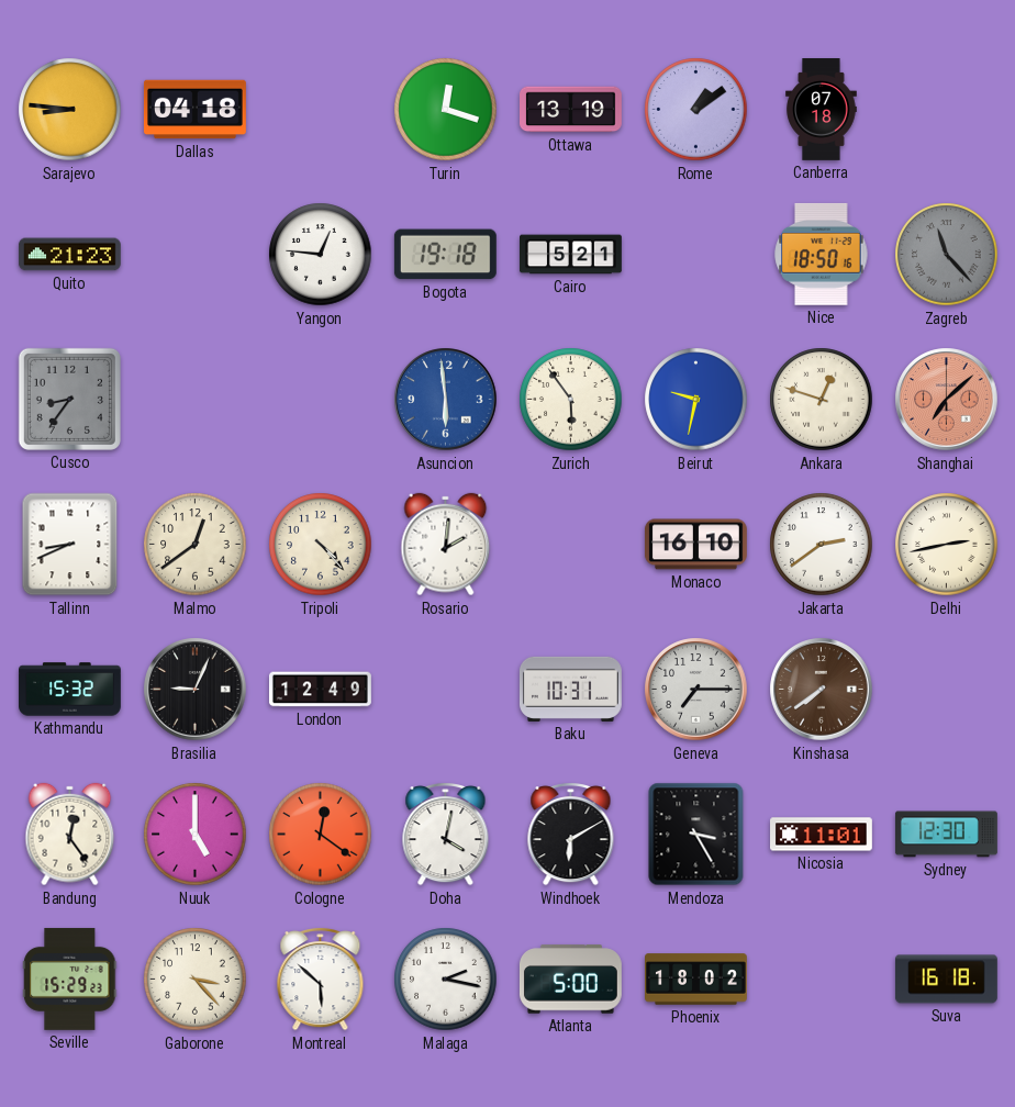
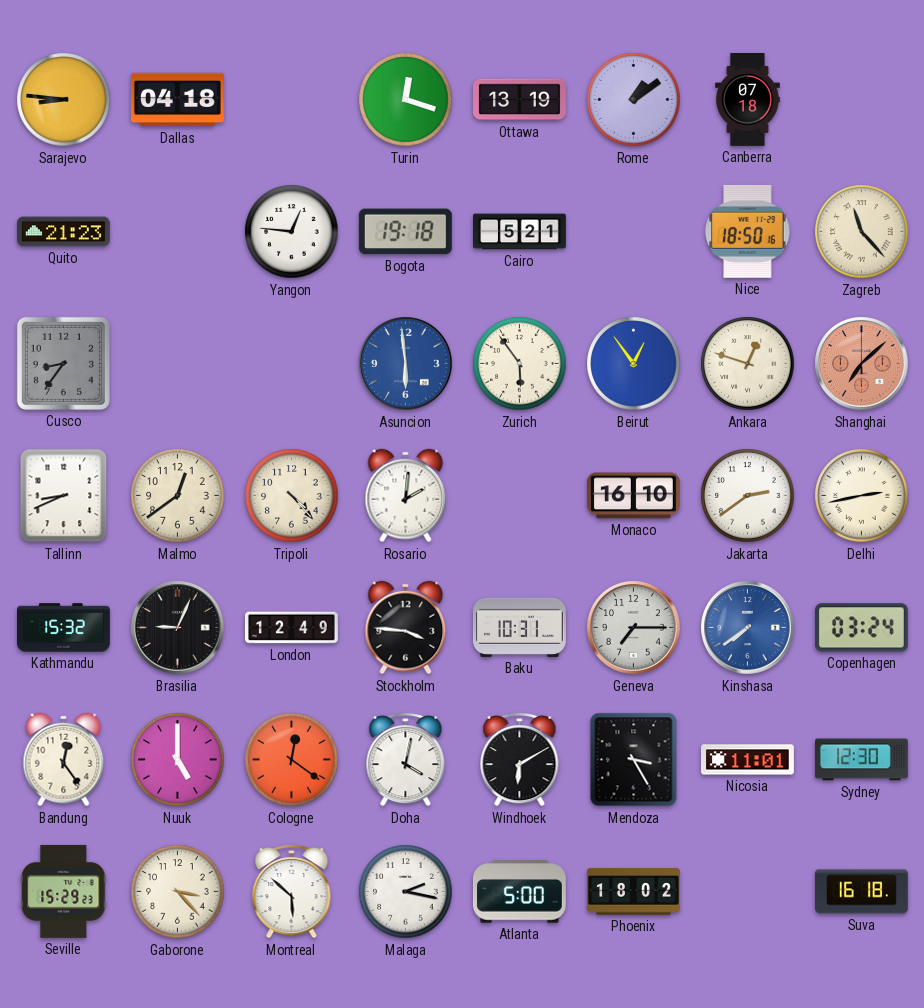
Zagreb dial: grey -> cream
Beirut: 9:32 -> 12:54
Stockholm: none -> 3:46
Kinshasa dial: brown -> blue
Copenhagen: none -> 03:24
